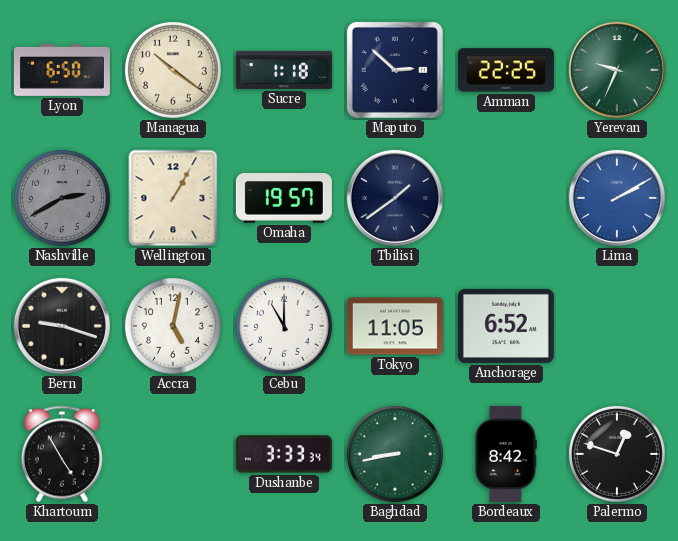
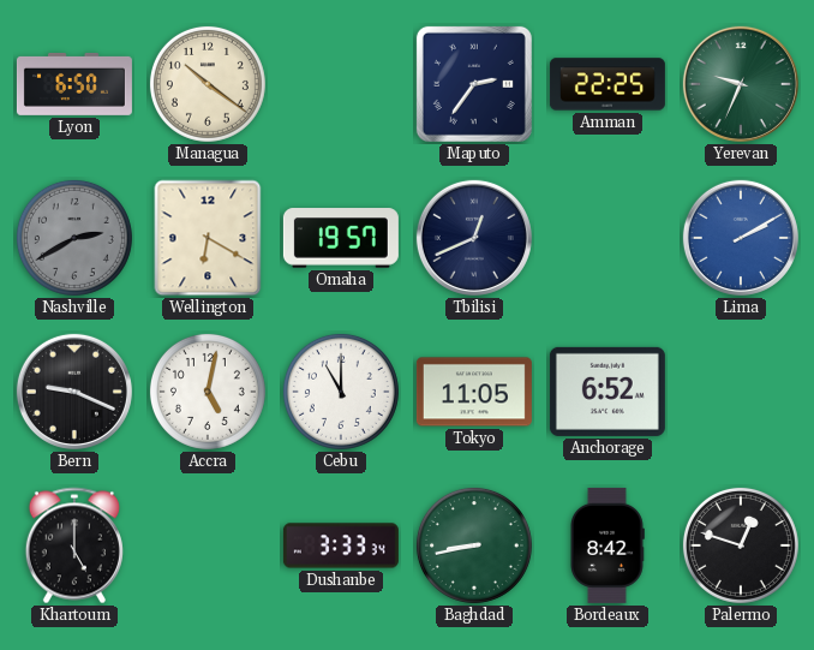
Sucre: 1:18 -> none
Maputo: 2:52 -> 2:36
Wellington: 1:05 -> 6:20
Tbilisi: 1:39 -> 12:41
Bern: 9:18 -> 9:19
Khartoum: 4:55 -> 5:00
